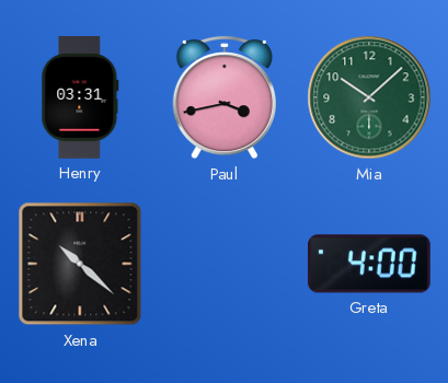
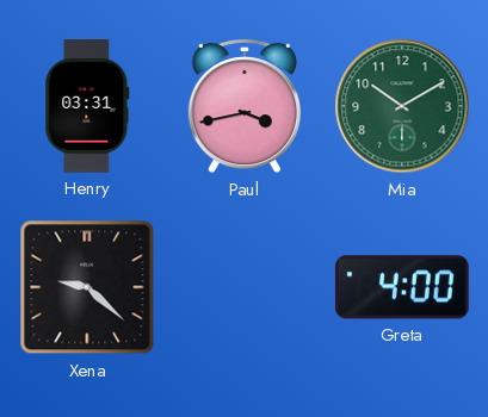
Mia: 10:08 -> 10:10
Xena: 10:22 -> 9:22
